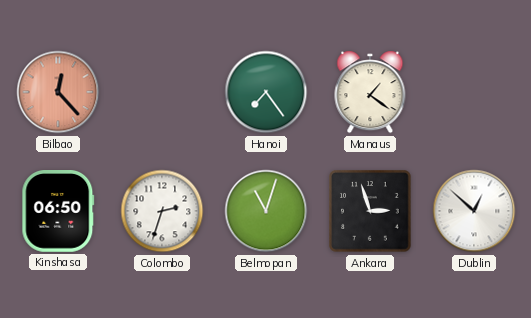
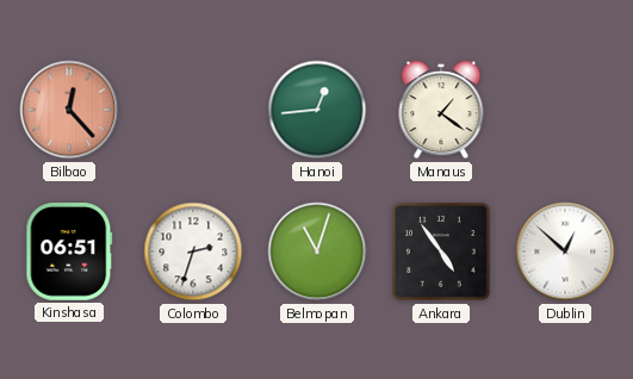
Hanoi: 7:24 -> 12:44
Kinshasa: 06:50 -> 06:51
Ankara: 2:57 -> 4:54
